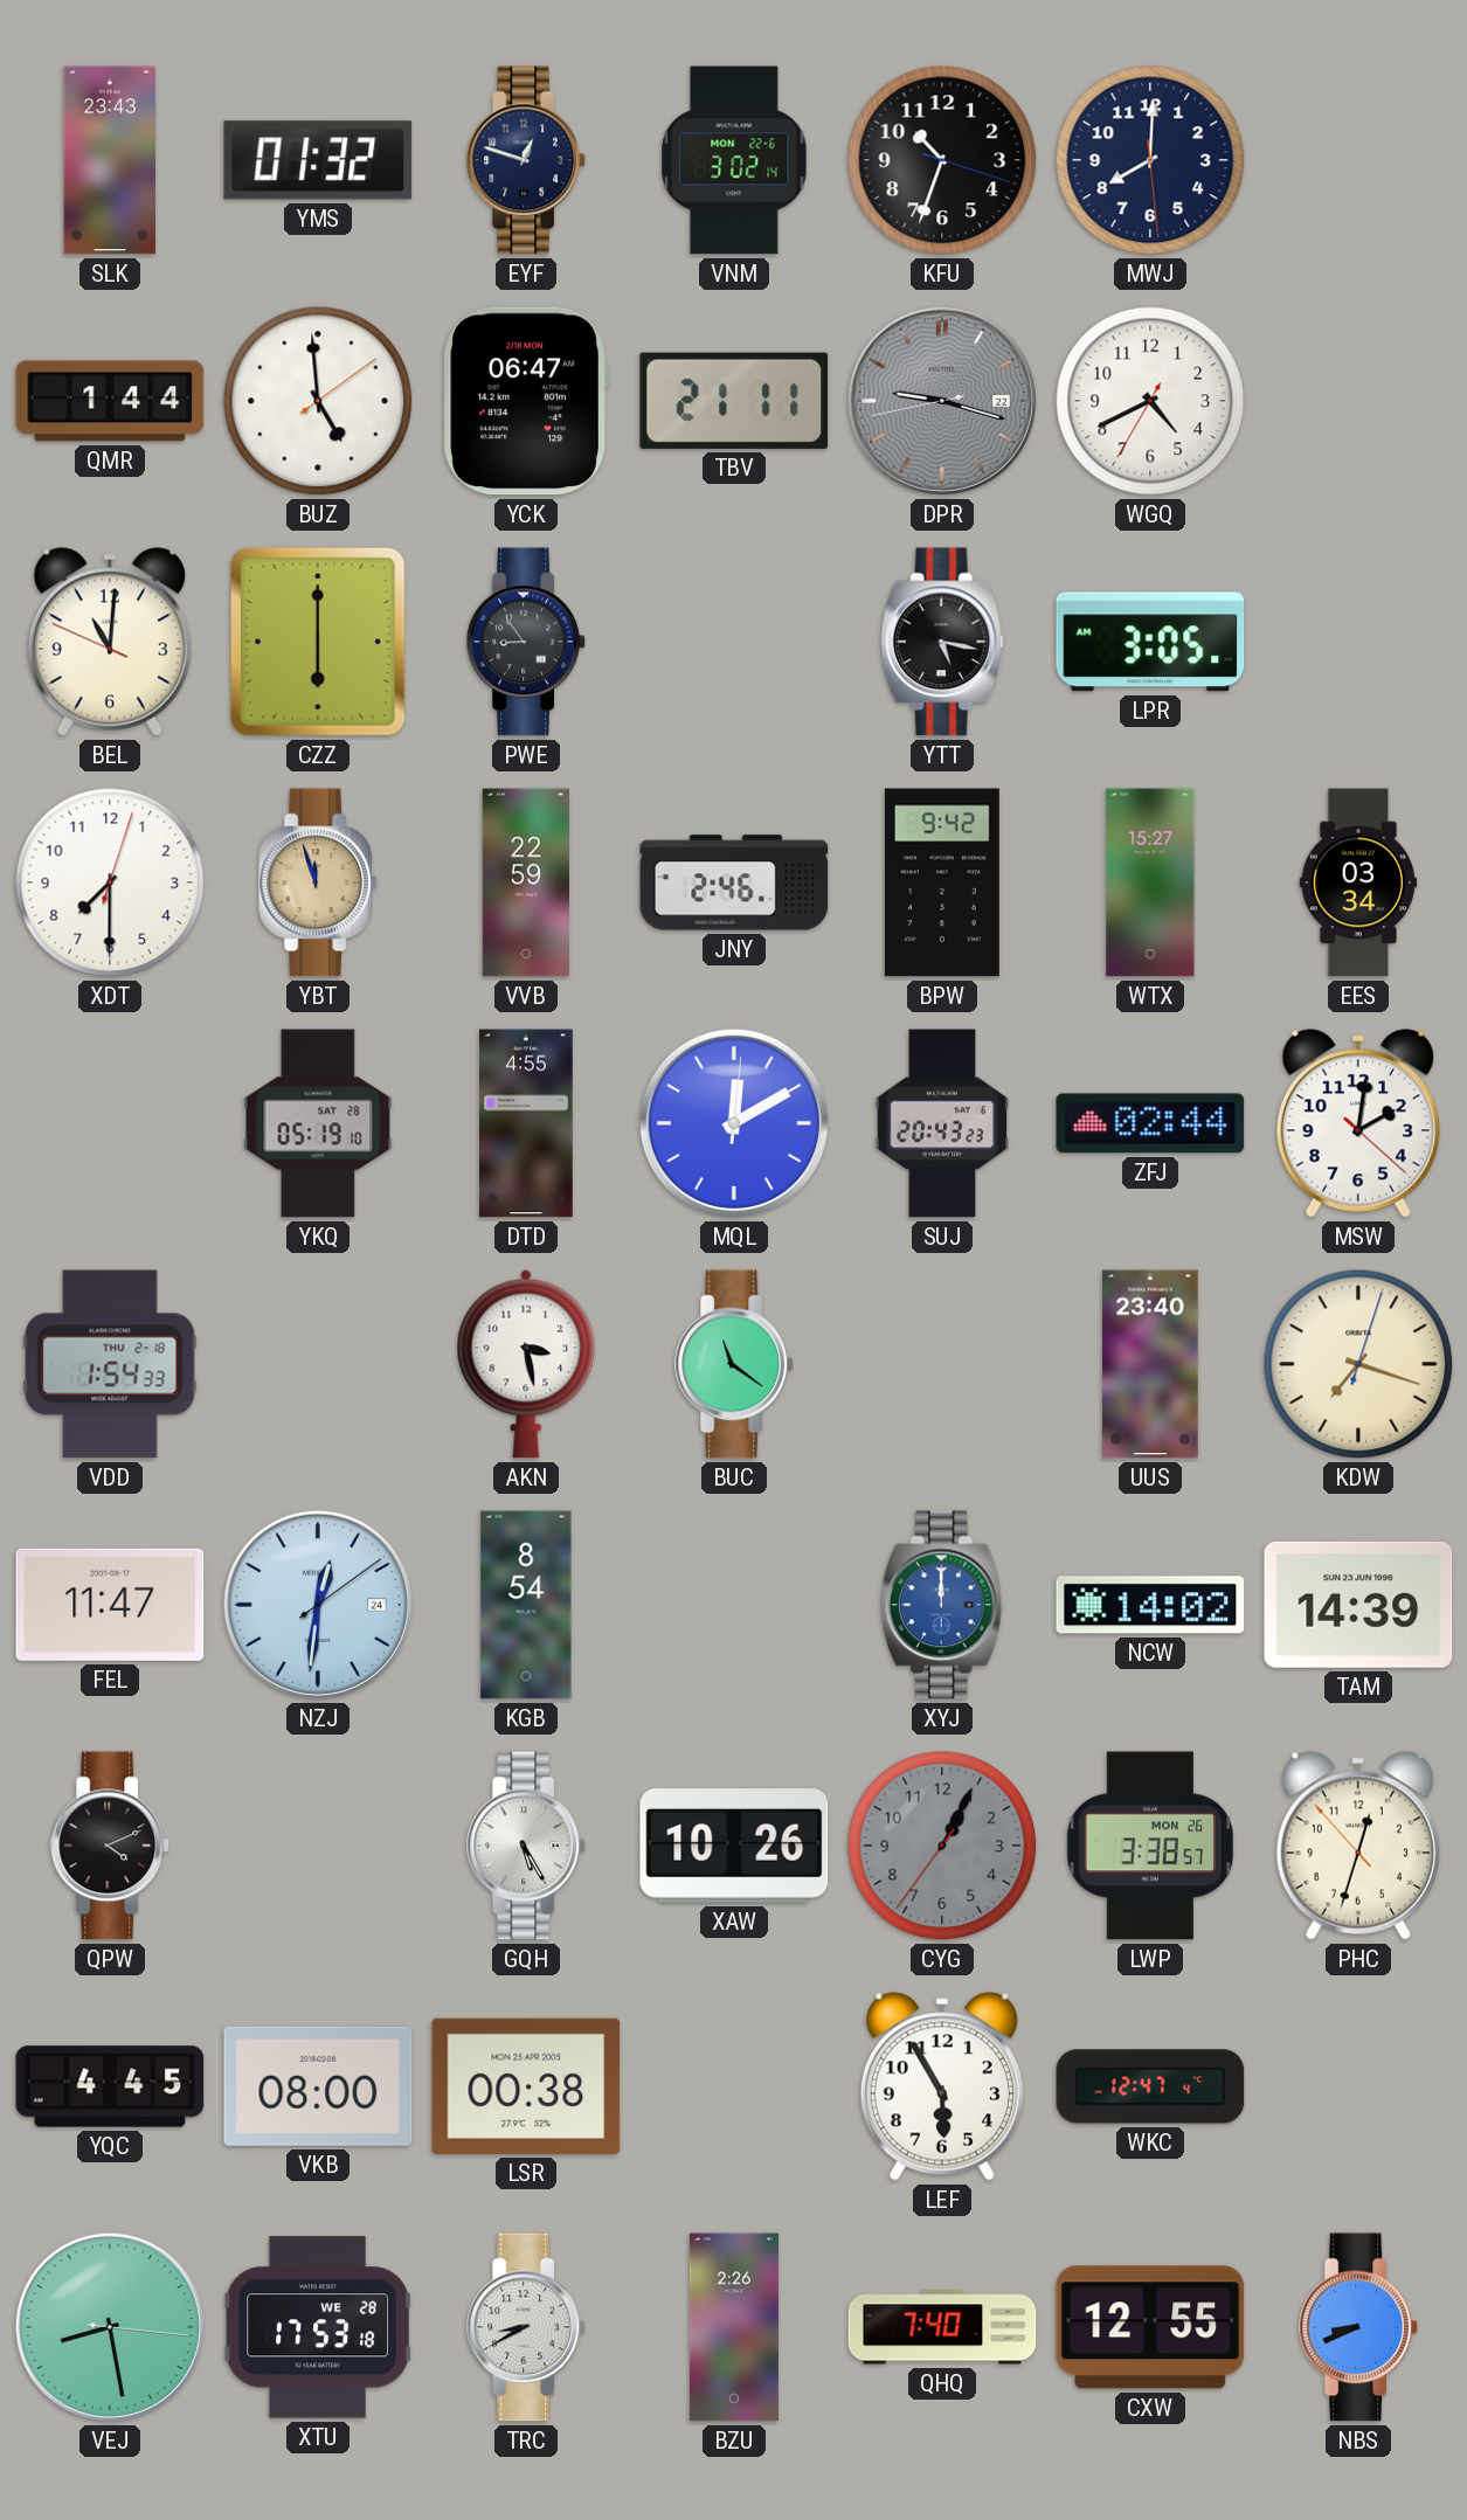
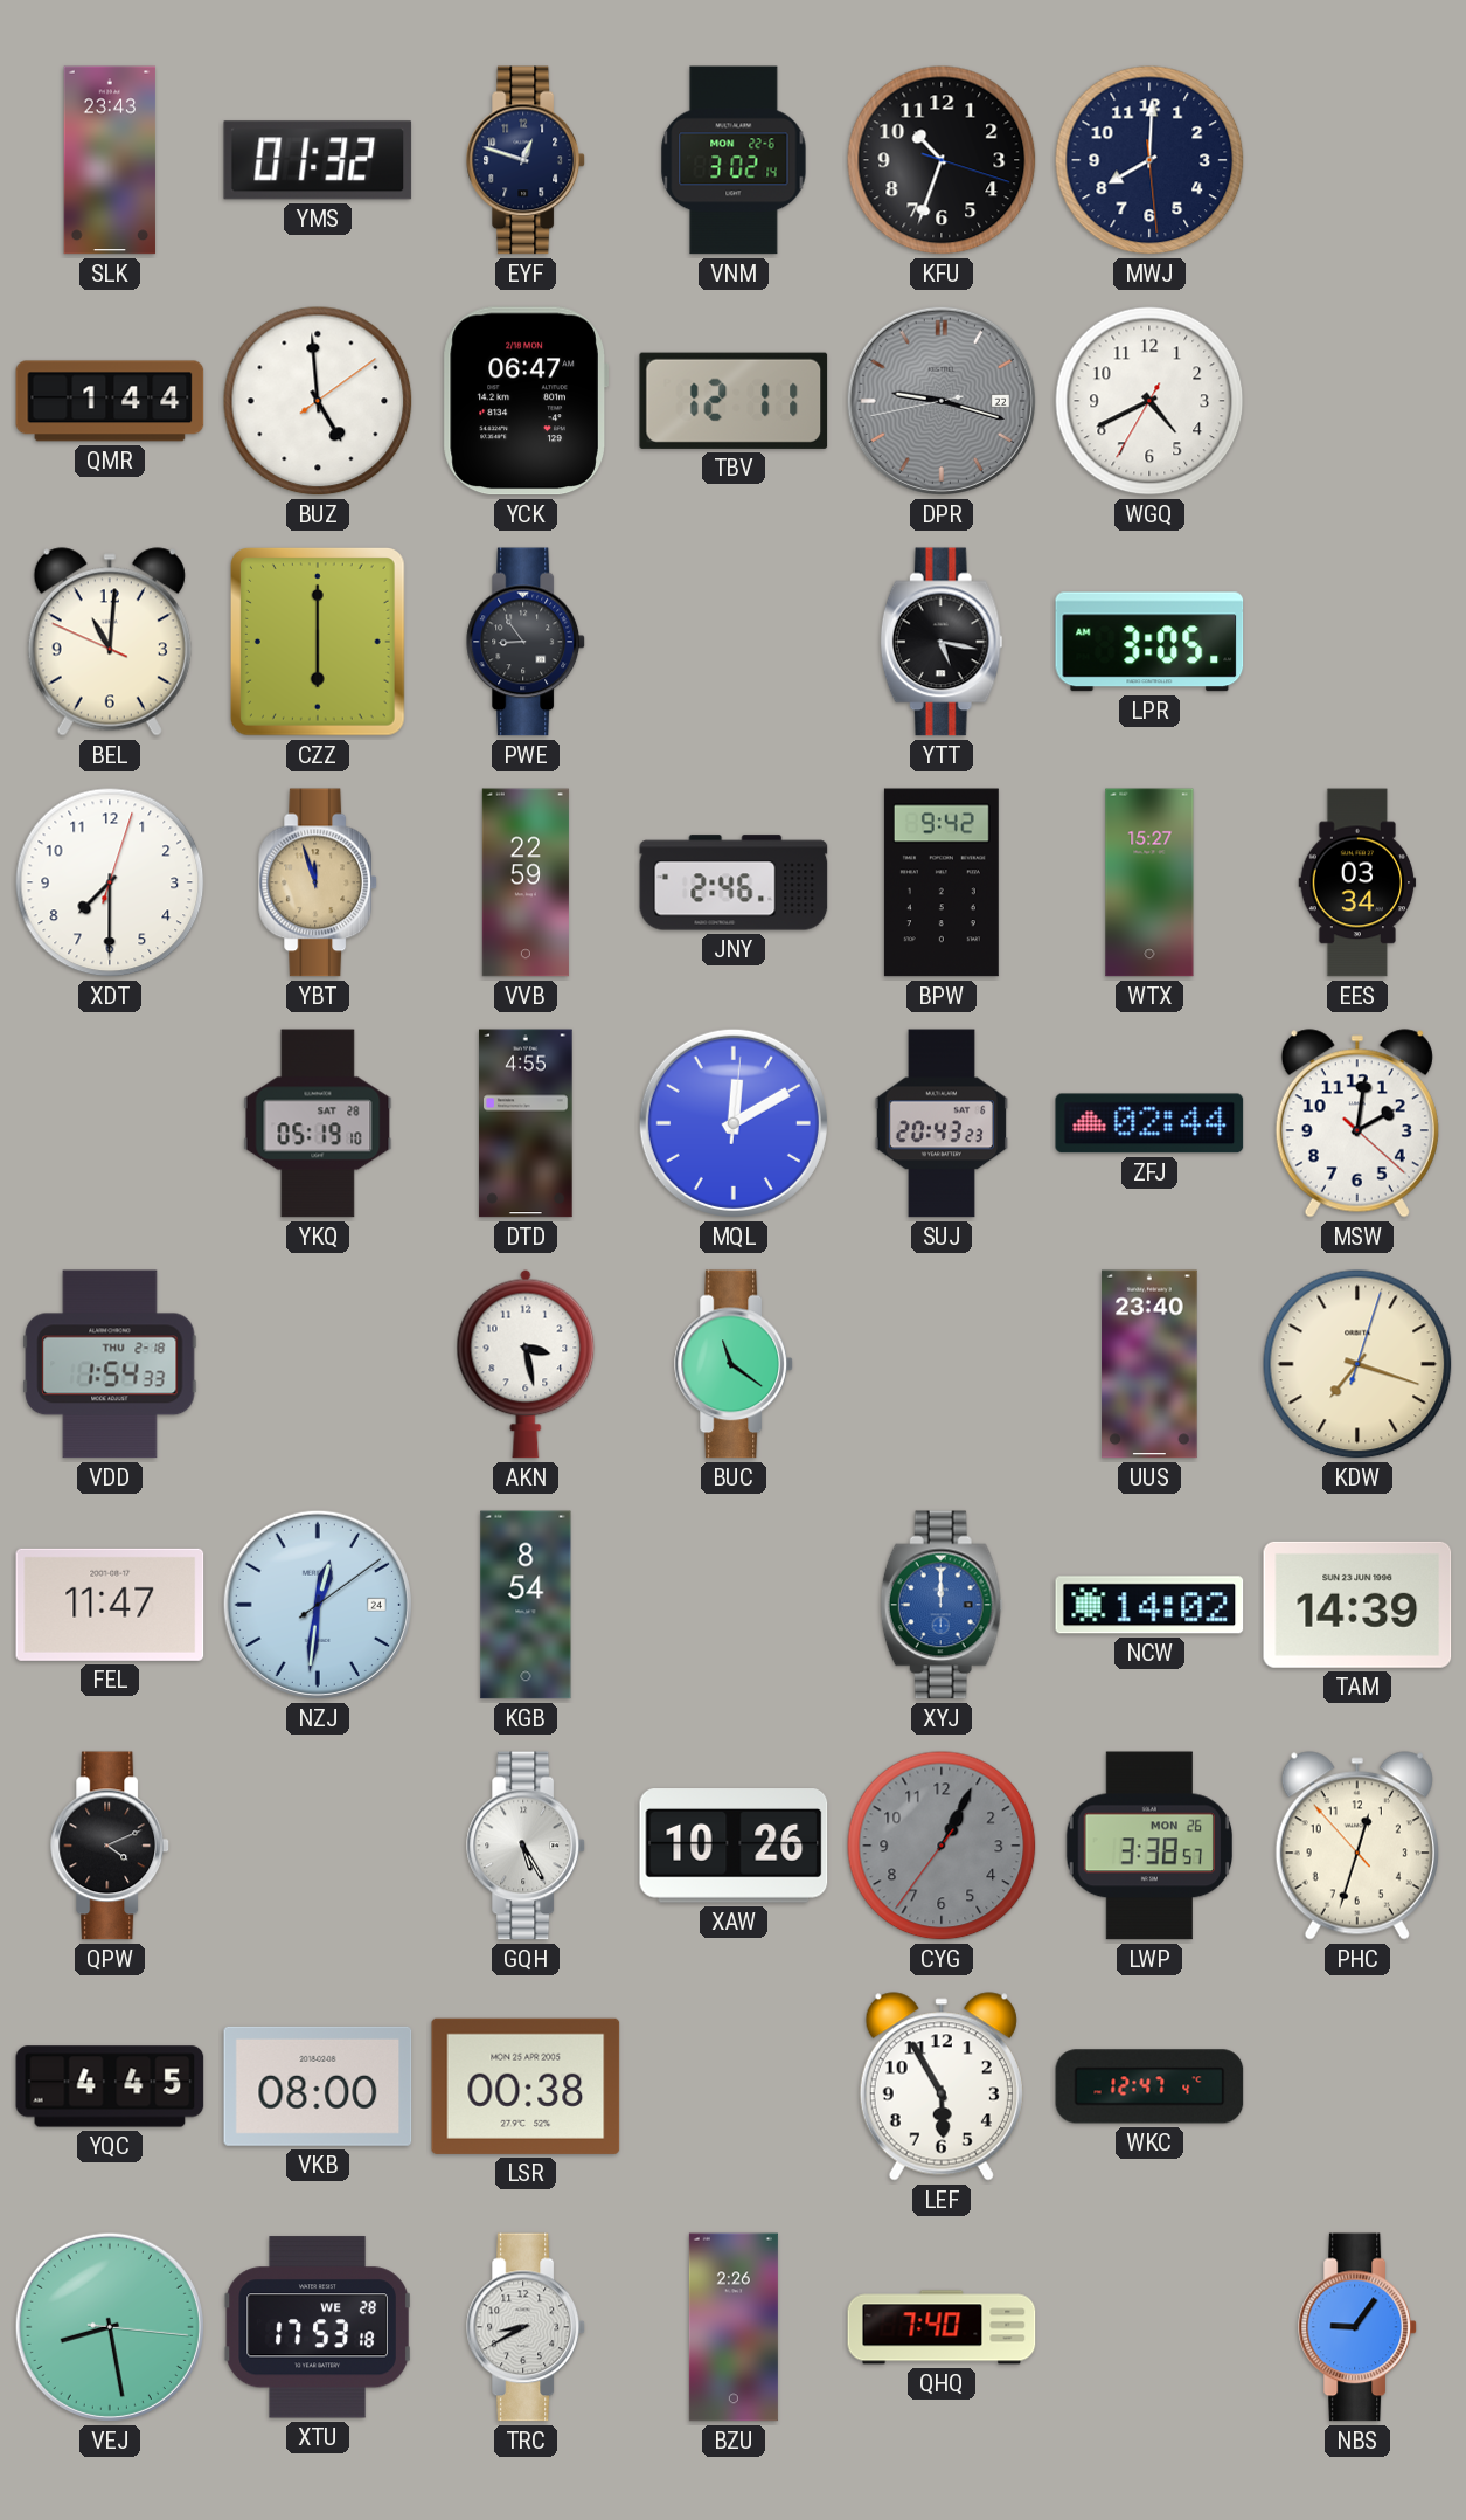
TBV: 21:11 -> 12:11
CXW: 12:55 -> none
NBS: 8:41 -> 9:06
